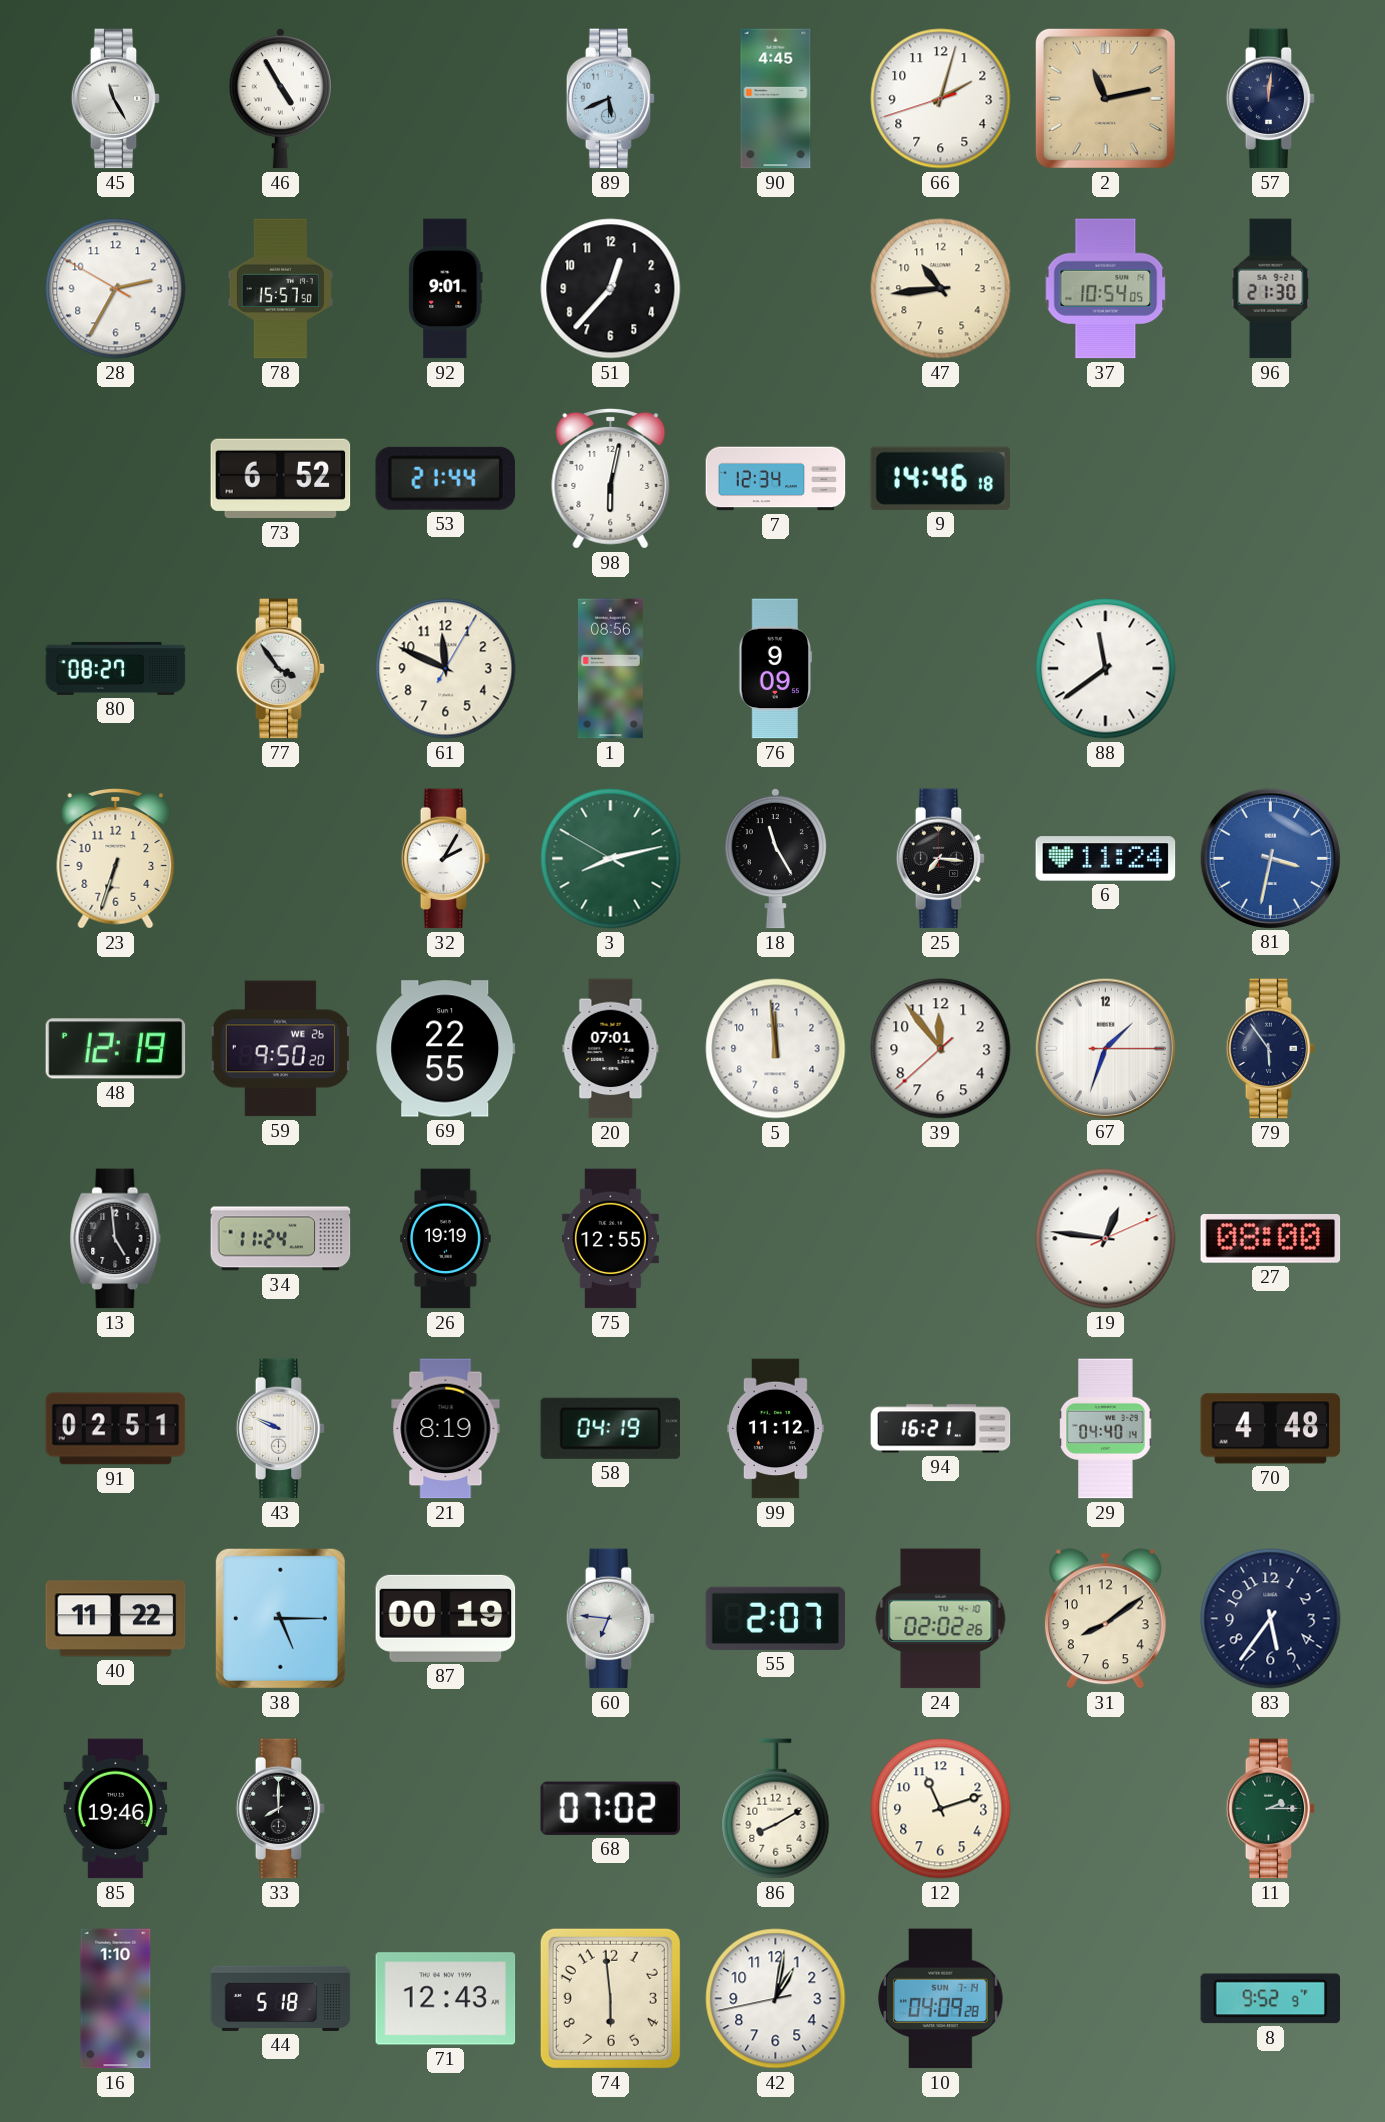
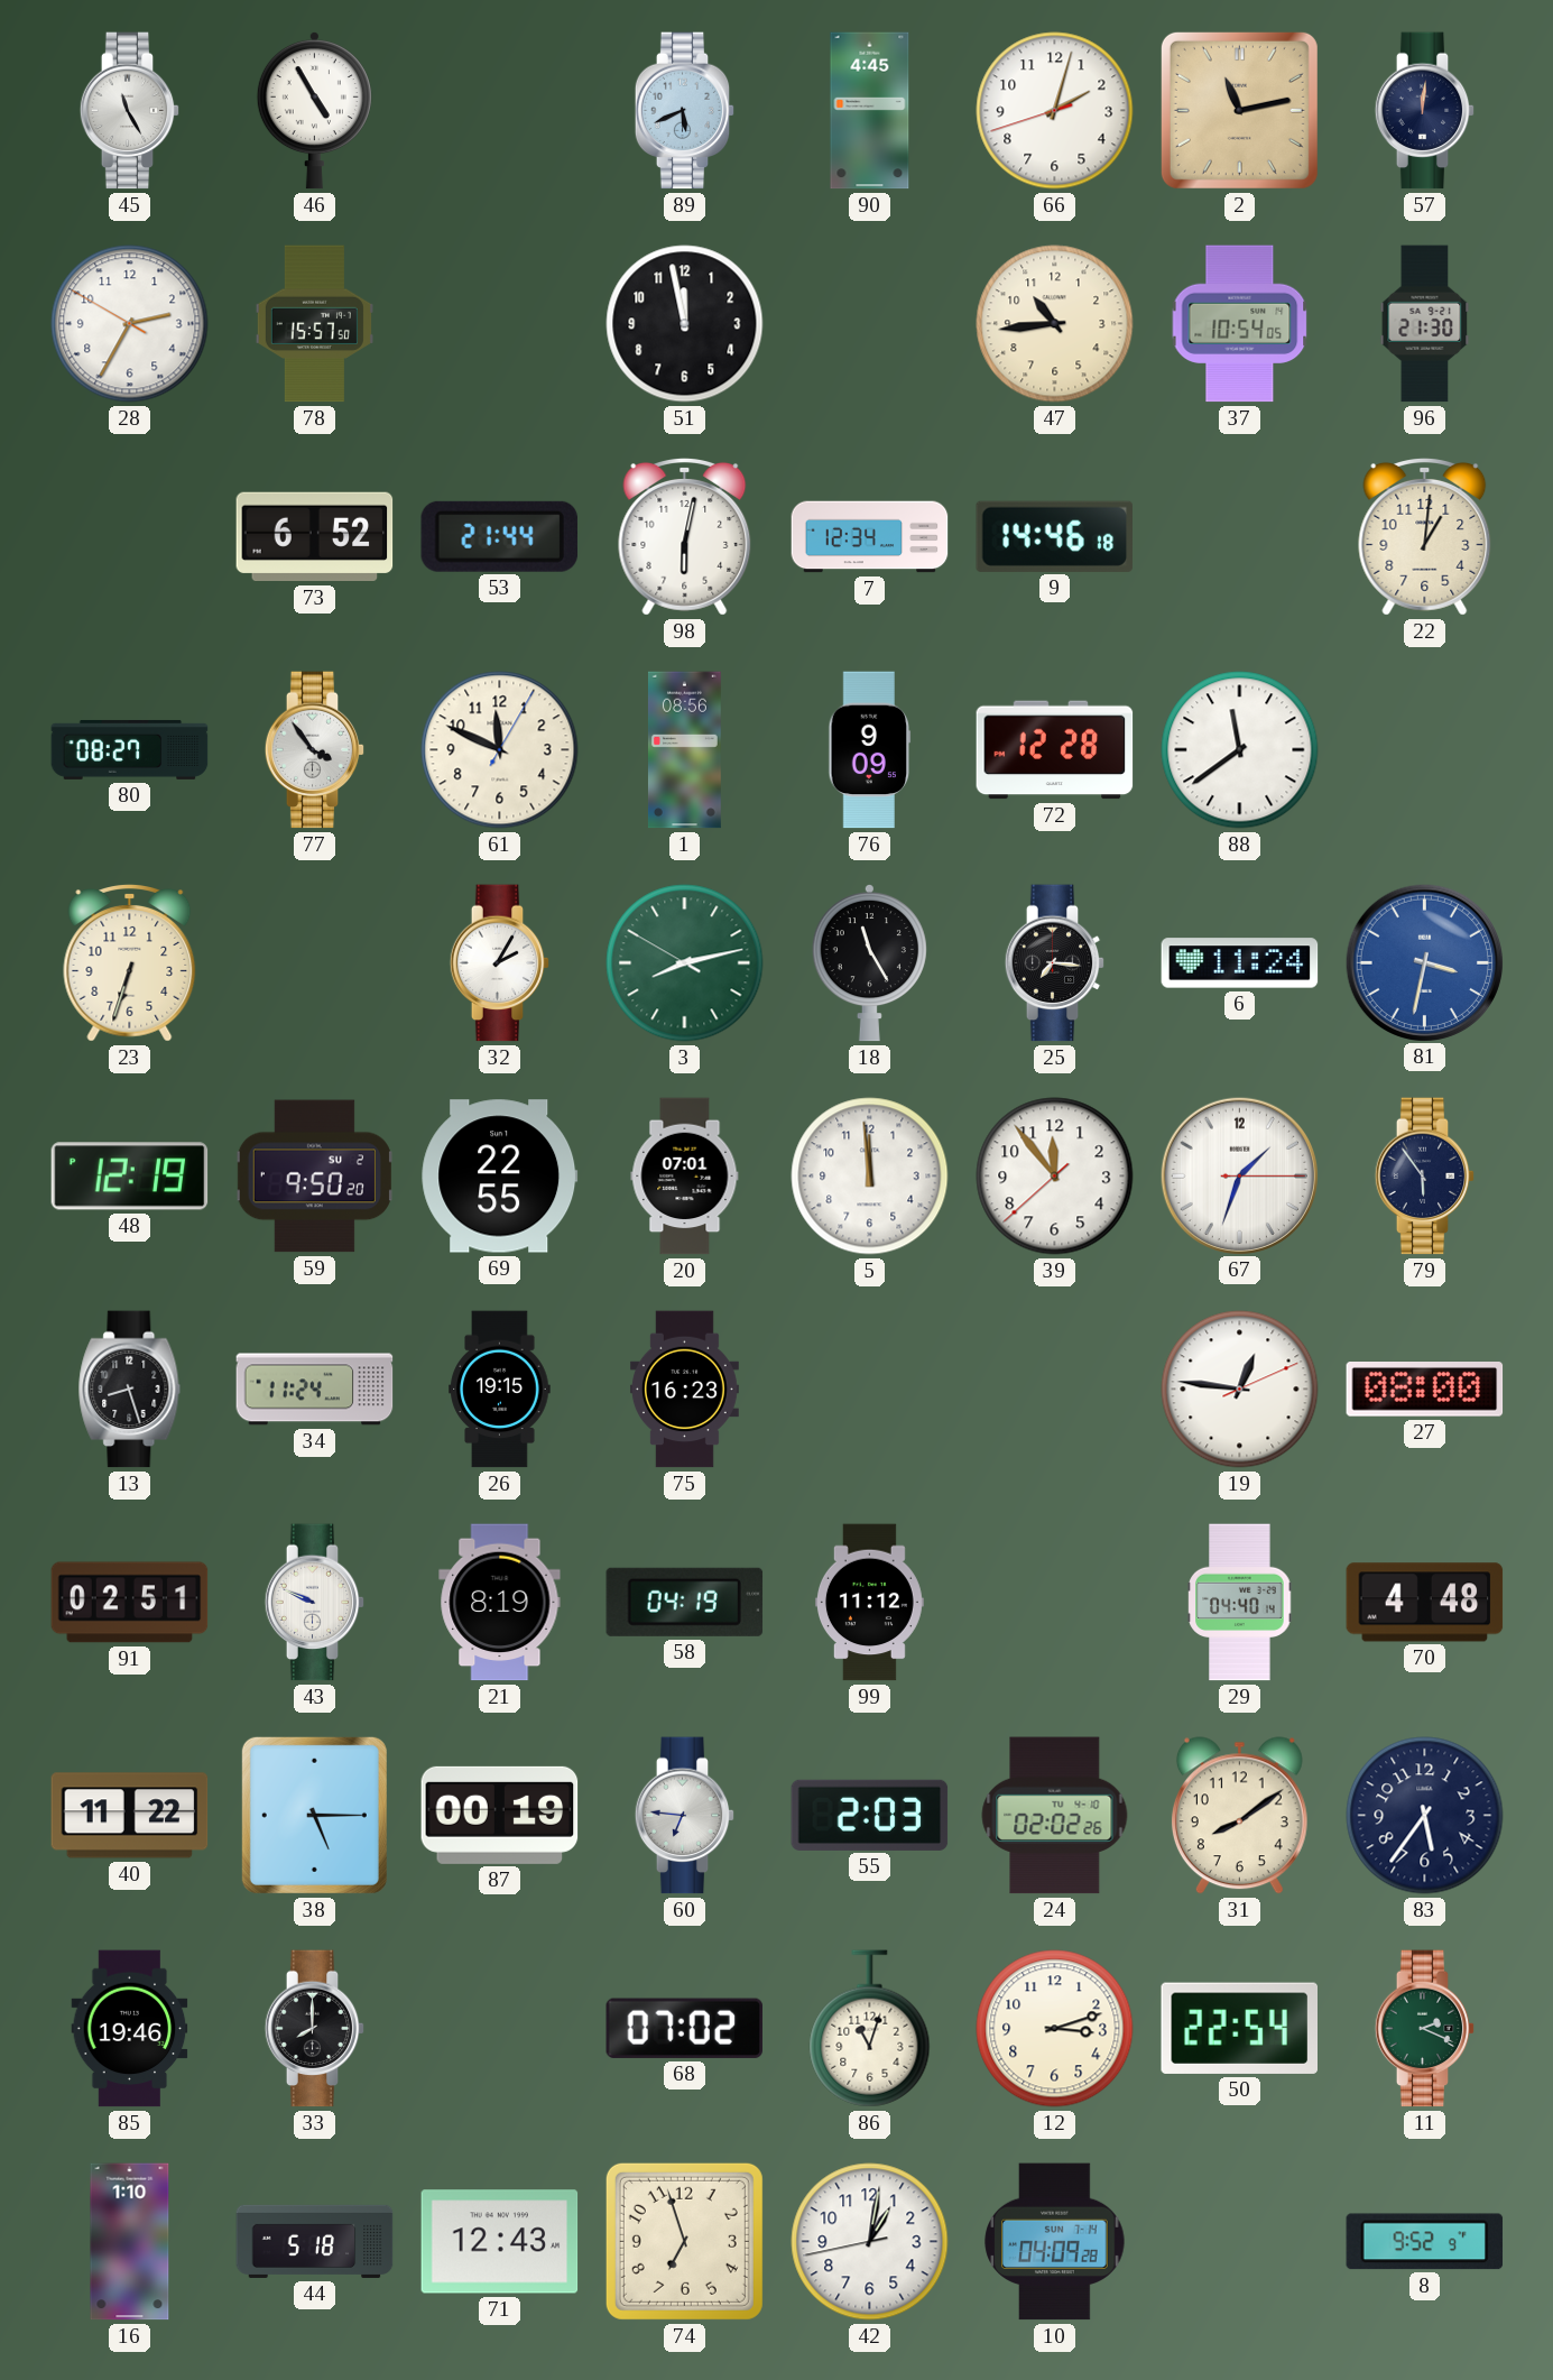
92: 9:01 -> none
51: 12:37 -> 11:58
22: none -> 1:01
72: none -> 12:28
59 date: WE 26 -> SU 2
13: 4:59 -> 8:27
26: 19:19 -> 19:15
75: 12:55 -> 16:23
94: 16:21 -> none
55: 2:07 -> 2:03
86: 8:10 -> 11:03
12: 11:12 -> 3:12
50: none -> 22:54
11: 2:15 -> 2:19
74: 5:59 -> 6:57
